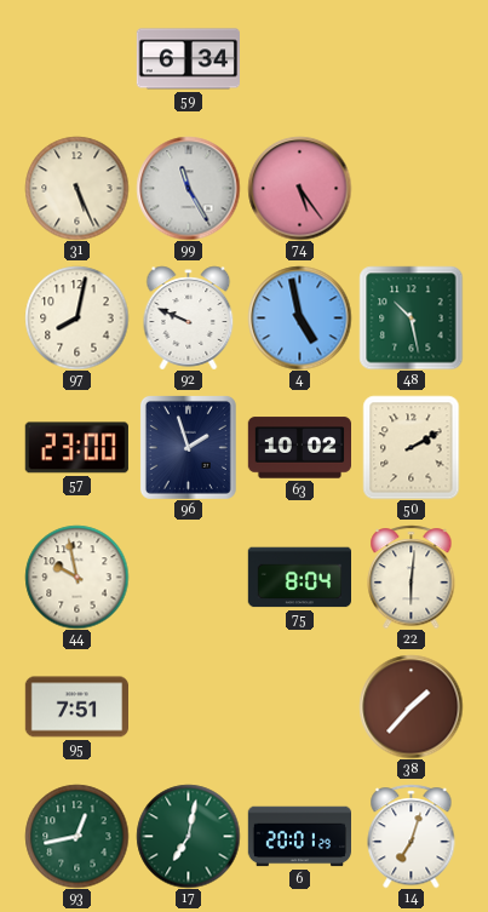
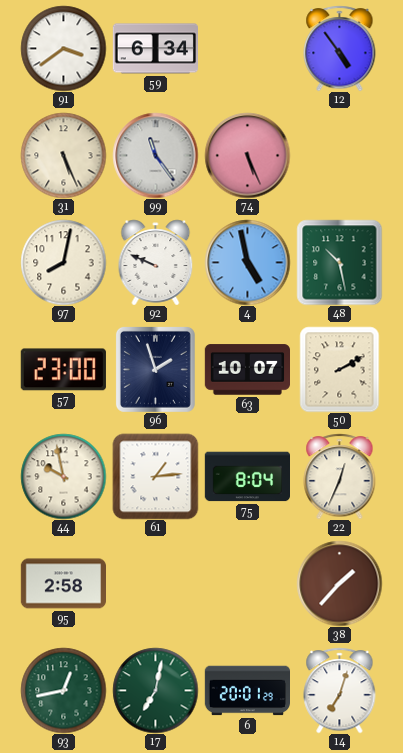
91: none -> 3:39
12: none -> 4:54
99: 11:25 -> 11:24
74: 5:24 -> 5:26
63: 10:02 -> 10:07
61: none -> 1:14
22: 6:01 -> 12:34
95: 7:51 -> 2:58
